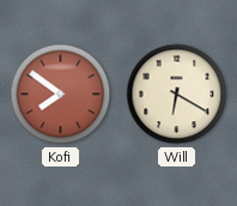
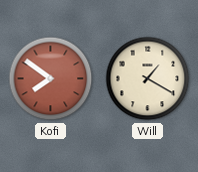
Will: 6:20 -> 1:20
